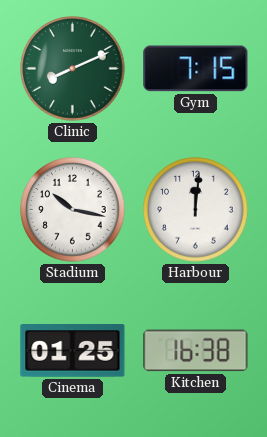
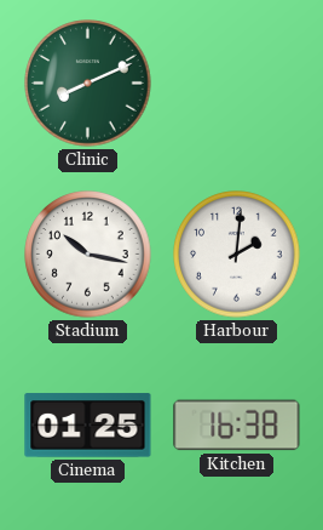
Gym: 7:15 -> none
Harbour: 12:01 -> 2:01
